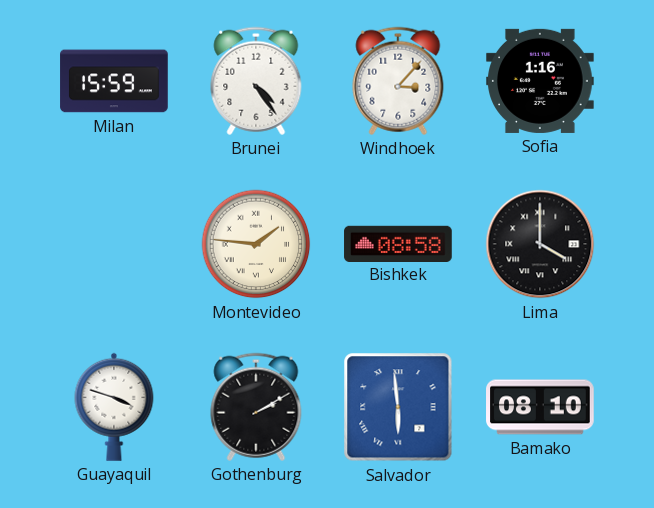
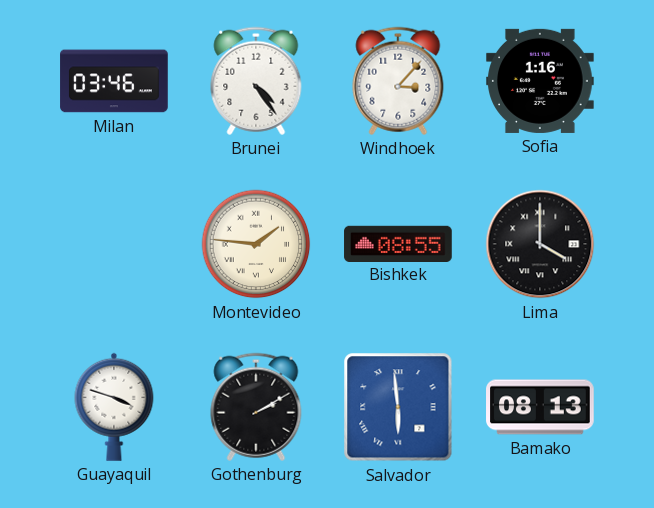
Milan: 15:59 -> 03:46
Bishkek: 08:58 -> 08:55
Bamako: 08:10 -> 08:13
